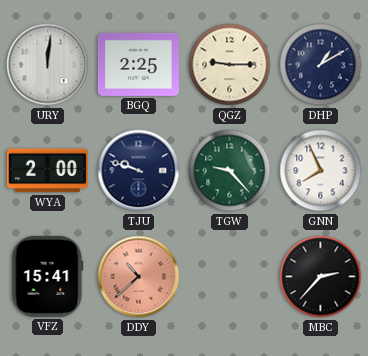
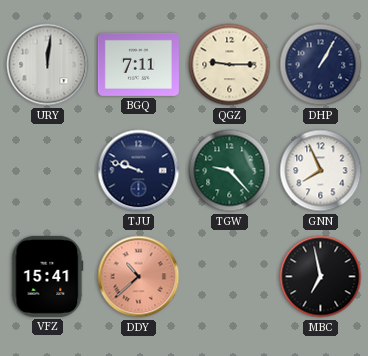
BGQ: 2:25 -> 7:11
DHP: 1:10 -> 1:05
WYA: 2:00 -> none
MBC: 2:37 -> 6:58
